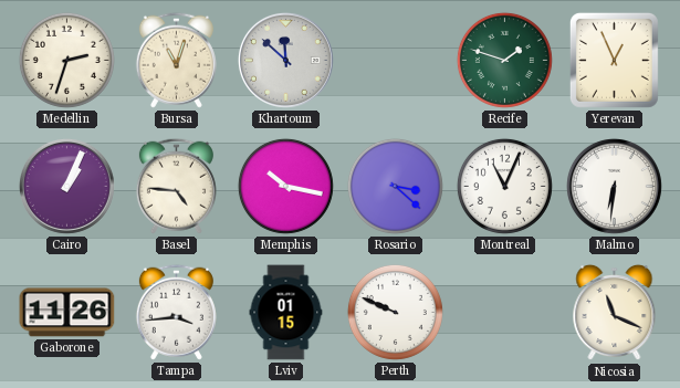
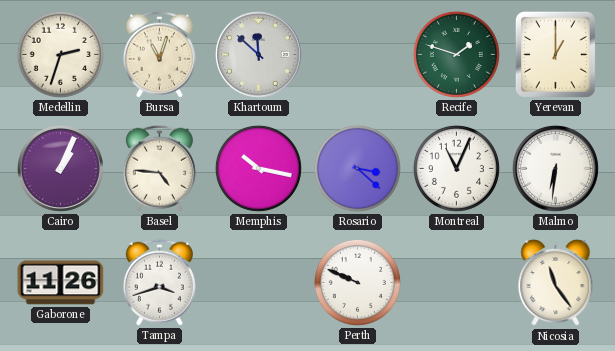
Yerevan: 12:56 -> 1:00
Tampa: 3:44 -> 3:42
Lviv: 01:15 -> none
Nicosia: 11:19 -> 11:24
